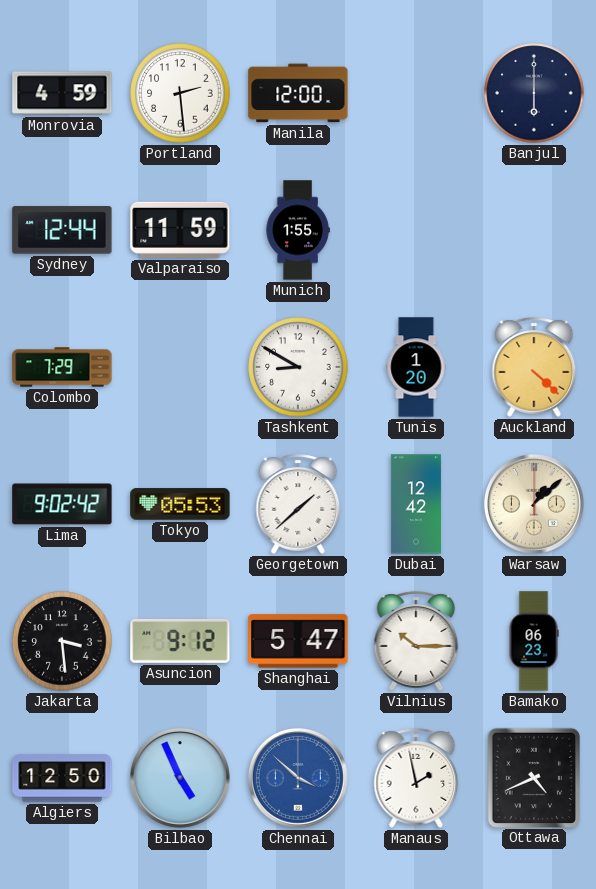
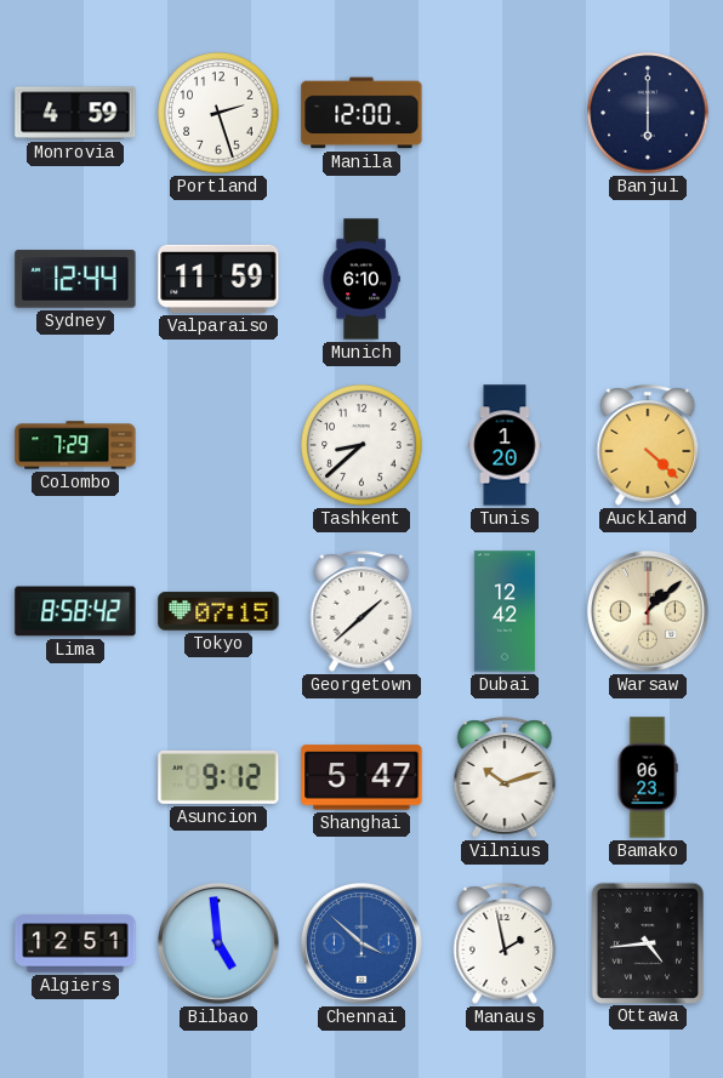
Portland: 2:29 -> 2:27
Munich: 1:55 -> 6:10
Tashkent: 8:50 -> 8:38
Lima: 9:02 -> 8:58
Tokyo: 05:53 -> 07:15
Jakarta: 3:29 -> none
Vilnius: 10:15 -> 10:12
Algiers: 12:50 -> 12:51
Bilbao: 4:56 -> 4:59
Ottawa: 4:41 -> 4:44
